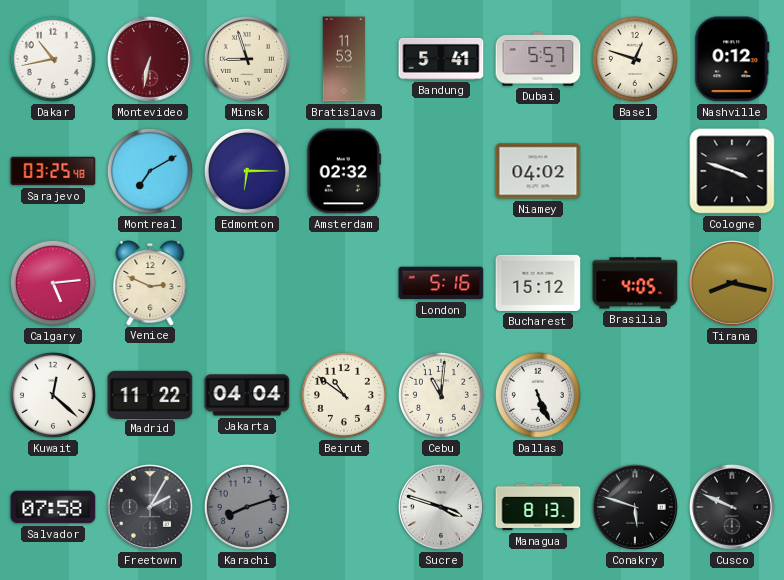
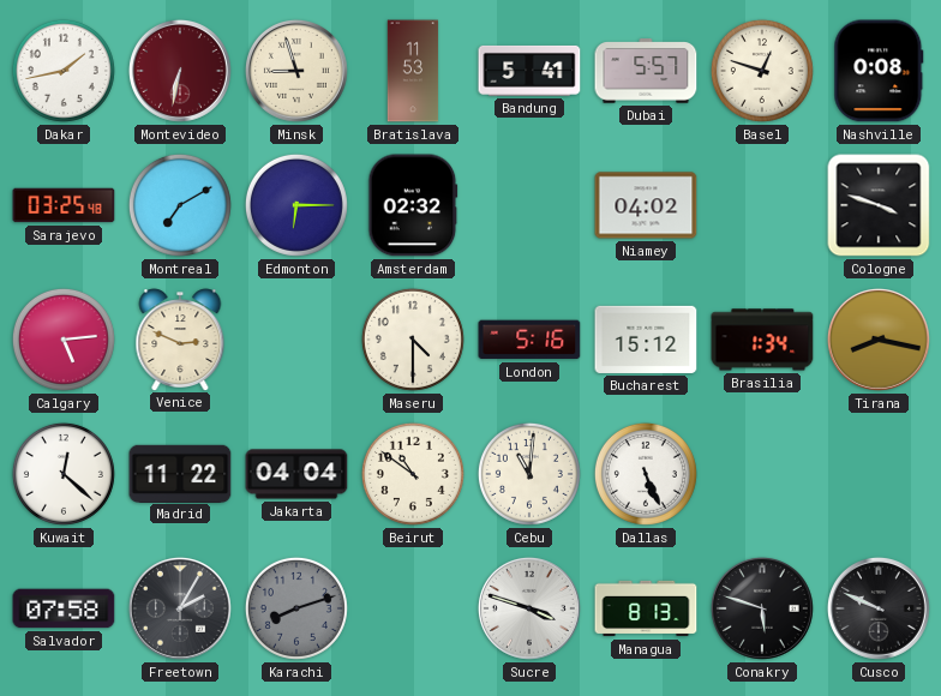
Dakar: 10:43 -> 1:43
Nashville: 0:12 -> 0:08
Maseru: none -> 4:30
Brasilia: 4:05 -> 1:34
